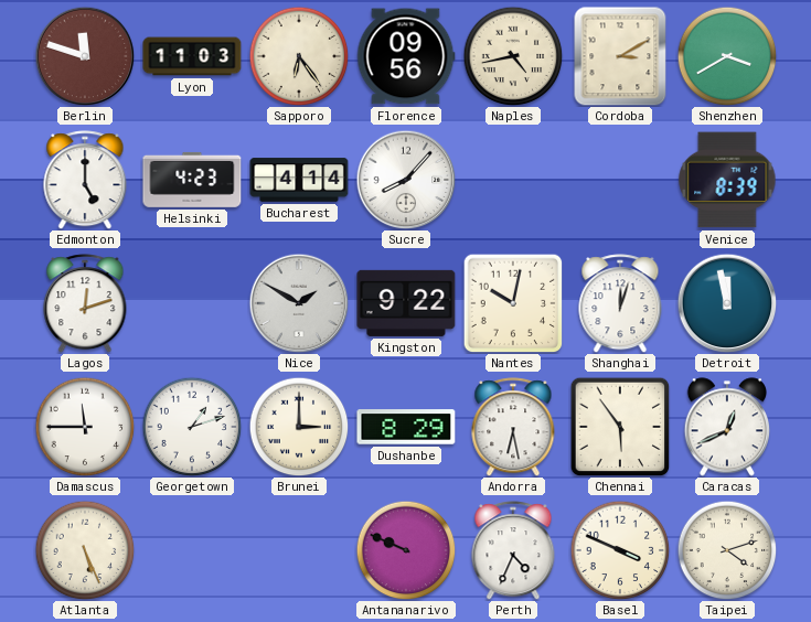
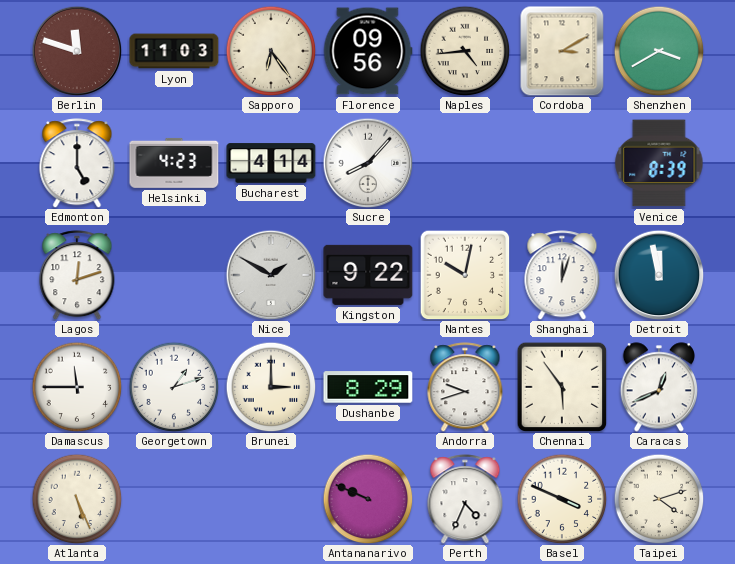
Naples: 4:43 -> 4:44
Andorra: 6:28 -> 9:42
